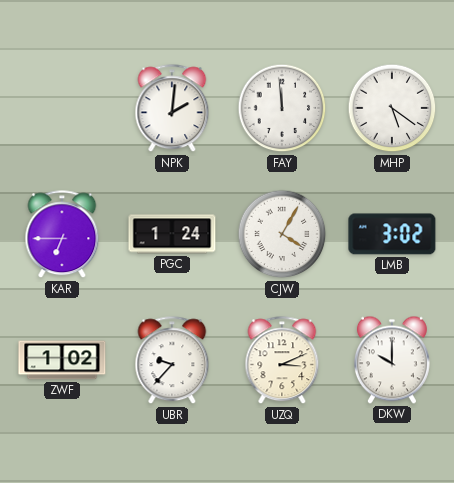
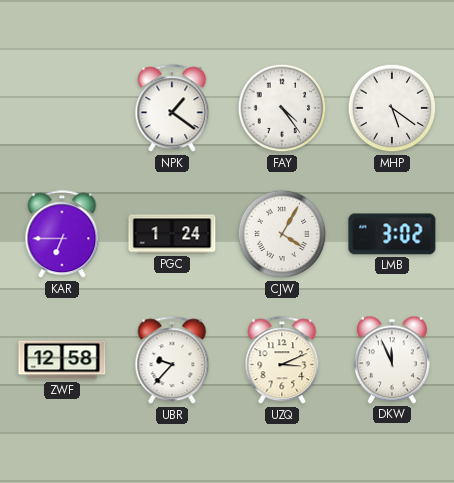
NPK: 2:01 -> 1:21
FAY: 11:59 -> 4:24
ZWF: 1:02 -> 12:58
DKW: 10:00 -> 11:56
